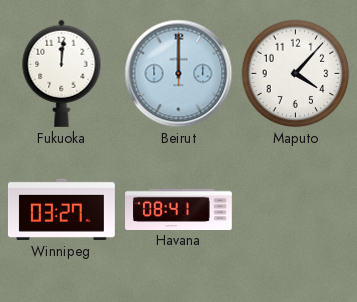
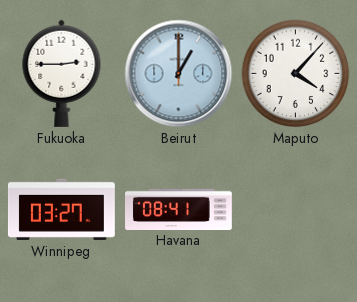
Fukuoka: 12:01 -> 2:45
Beirut: 12:00 -> 1:00
